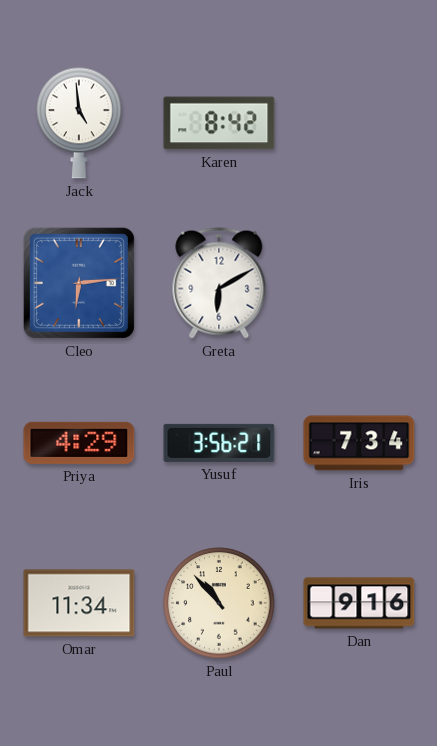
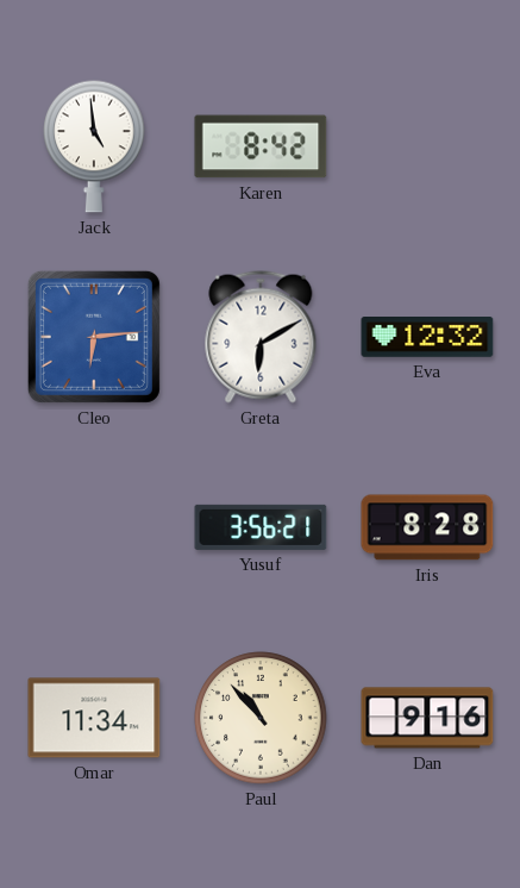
Eva: none -> 12:32
Priya: 4:29 -> none
Iris: 7:34 -> 8:28
